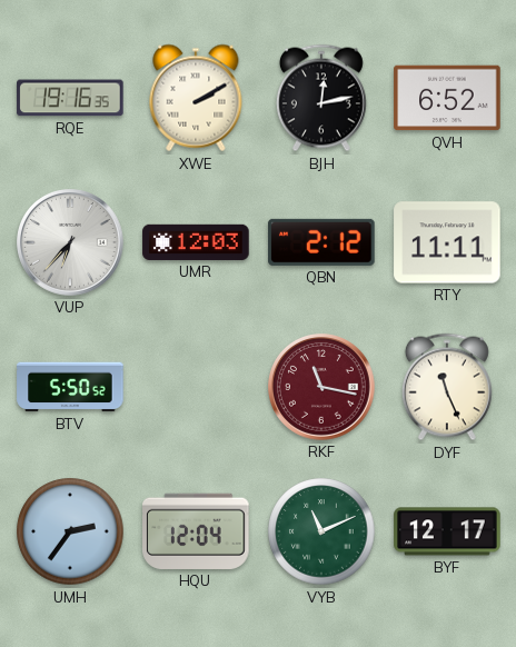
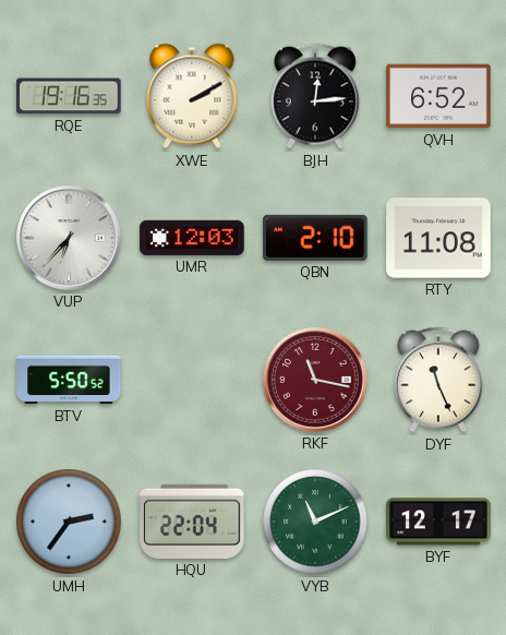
BJH: 12:13 -> 12:14
QBN: 2:12 -> 2:10
RTY: 11:11 -> 11:08
HQU: 12:04 -> 22:04
